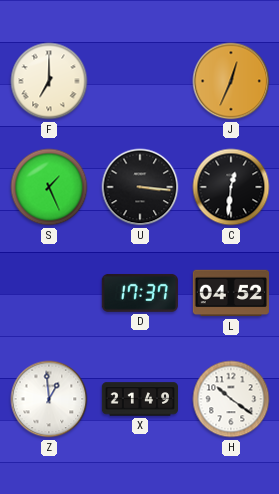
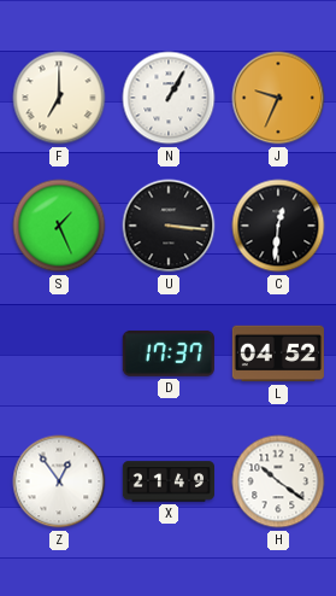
N: none -> 1:05
J: 12:34 -> 9:34
Z: 12:59 -> 12:54
